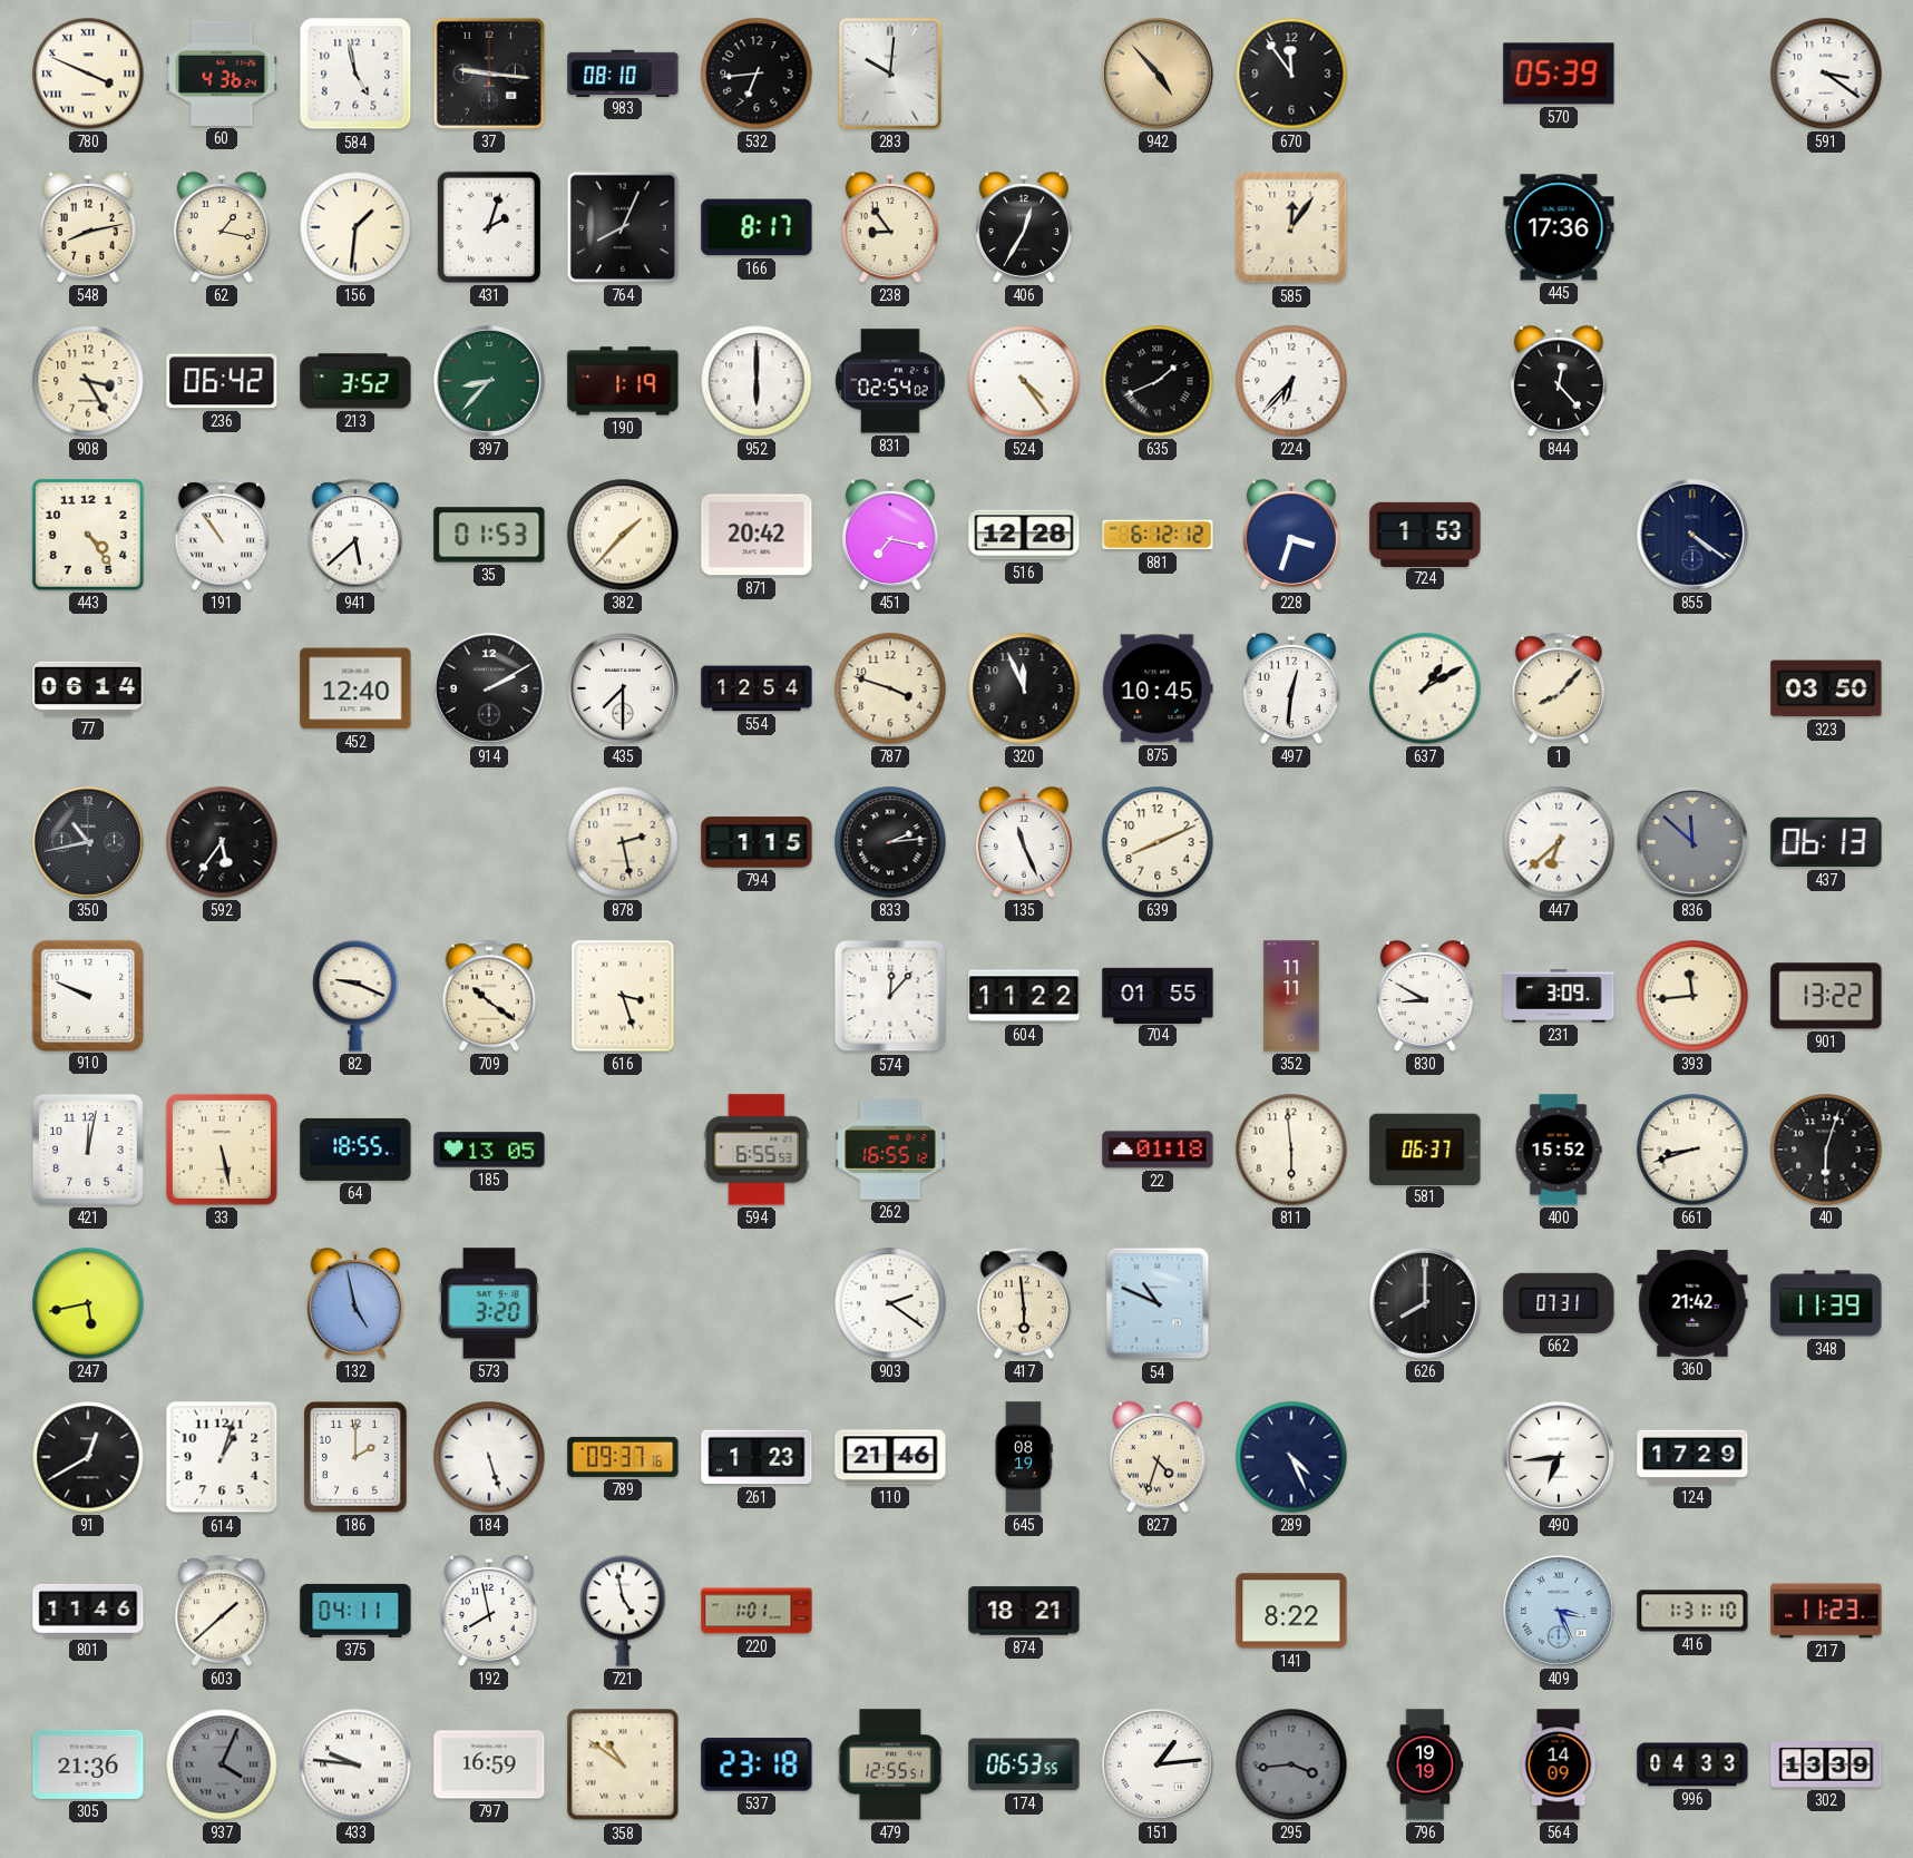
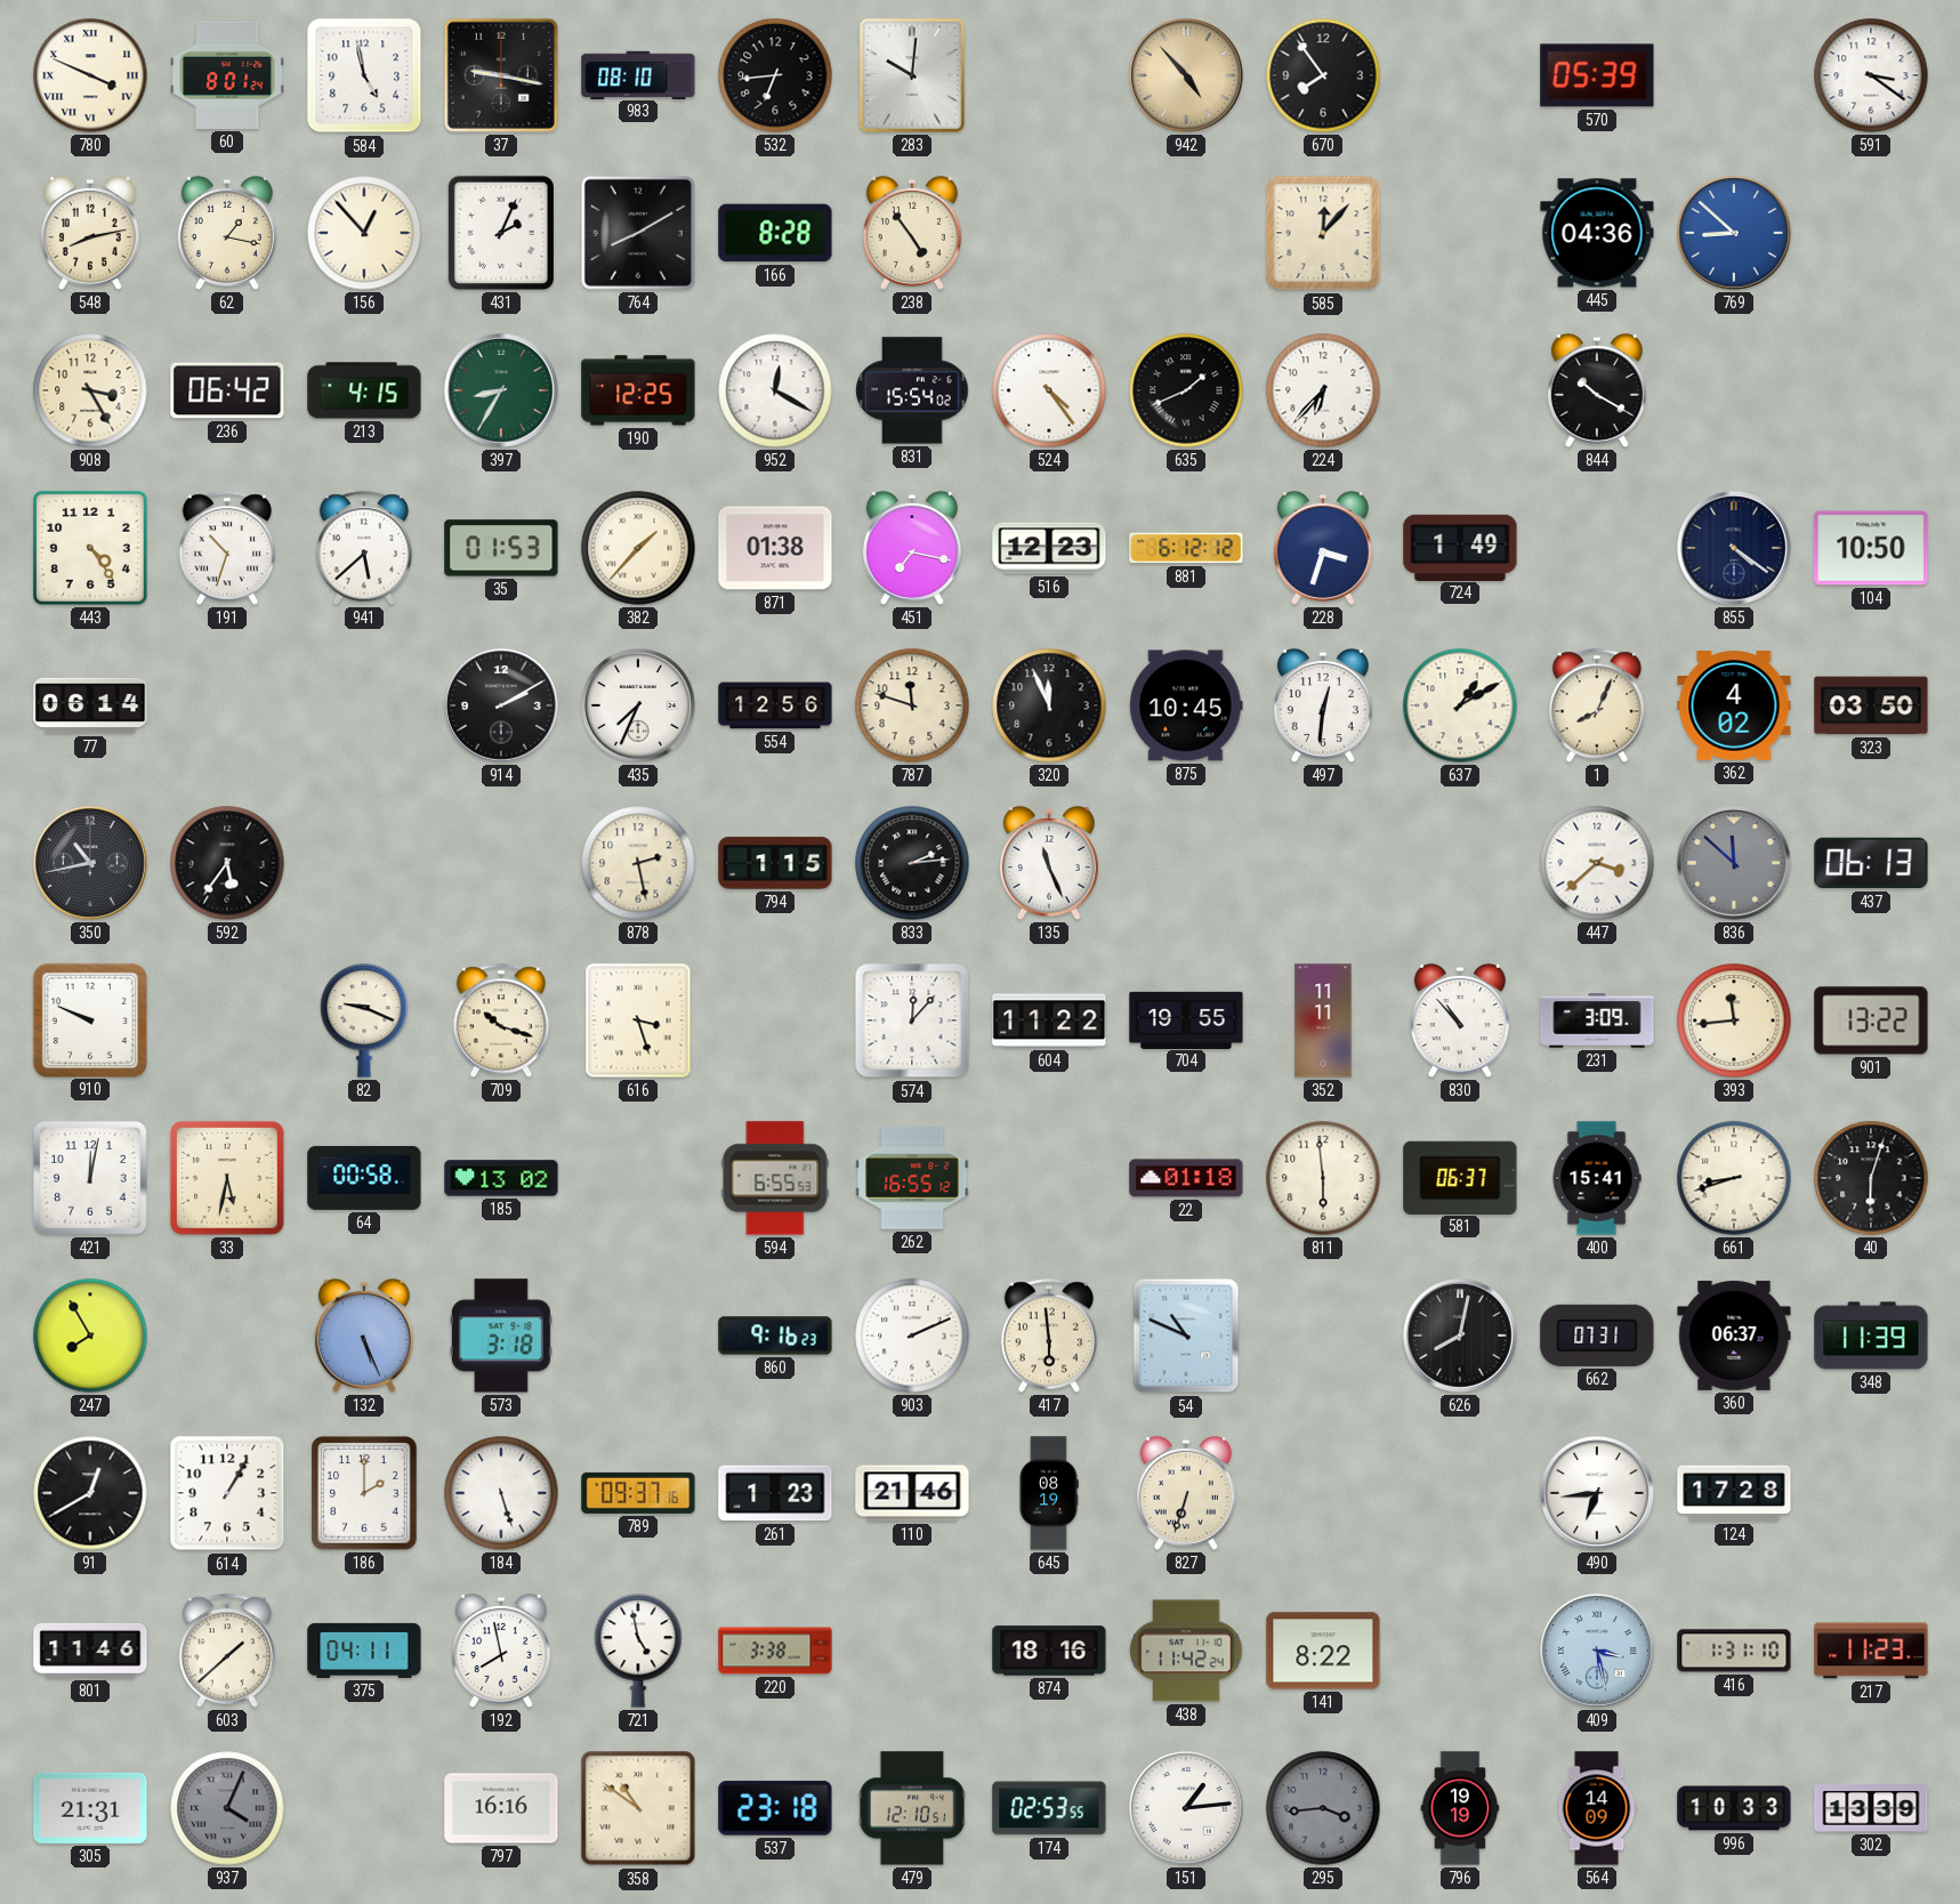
60: 4:36 -> 8:01
37: 9:16 -> 9:17
670: 11:54 -> 7:54
156: 1:31 -> 12:53
431: 2:03 -> 2:04
764: 8:04 -> 8:10
166: 8:17 -> 8:28
238: 8:54 -> 4:54
406: 12:35 -> none
585: 12:06 -> 12:07
445: 17:36 -> 04:36
769: none -> 8:52
213: 3:52 -> 4:15
397: 8:37 -> 8:35
190: 1:19 -> 12:25
952: 6:00 -> 12:20
831: 02:54 -> 15:54
844: 12:23 -> 10:20
191: 10:54 -> 10:33
871: 20:42 -> 01:38
516: 12:28 -> 12:23
724: 1:53 -> 1:49
104: none -> 10:50
452: 12:40 -> none
435: 7:30 -> 7:34
554: 12:54 -> 12:56
787: 3:48 -> 11:48
1: 8:07 -> 8:04
362: none -> 4:02
639: 8:11 -> none
447: 6:38 -> 3:38
709: 10:21 -> 10:18
704: 01:55 -> 19:55
830: 8:50 -> 10:53
33: 5:28 -> 5:32
64: 18:55 -> 00:58
185: 13:05 -> 13:02
400: 15:52 -> 15:41
247: 5:43 -> 7:55
132: 4:58 -> 5:26
573: 3:20 -> 3:18
860: none -> 9:16
903: 2:21 -> 2:11
626: 8:00 -> 8:02
360: 21:42 -> 06:37
614: 1:03 -> 1:05
827: 4:33 -> 6:33
289: 4:26 -> none
124: 17:29 -> 17:28
220: 1:01 -> 3:38
874: 18:21 -> 18:16
438: none -> 11:42
409: 3:26 -> 3:28
305: 21:36 -> 21:31
433: 9:46 -> none
797: 16:59 -> 16:16
479: 12:55 -> 12:10
174: 06:53 -> 02:53
996: 04:33 -> 10:33
